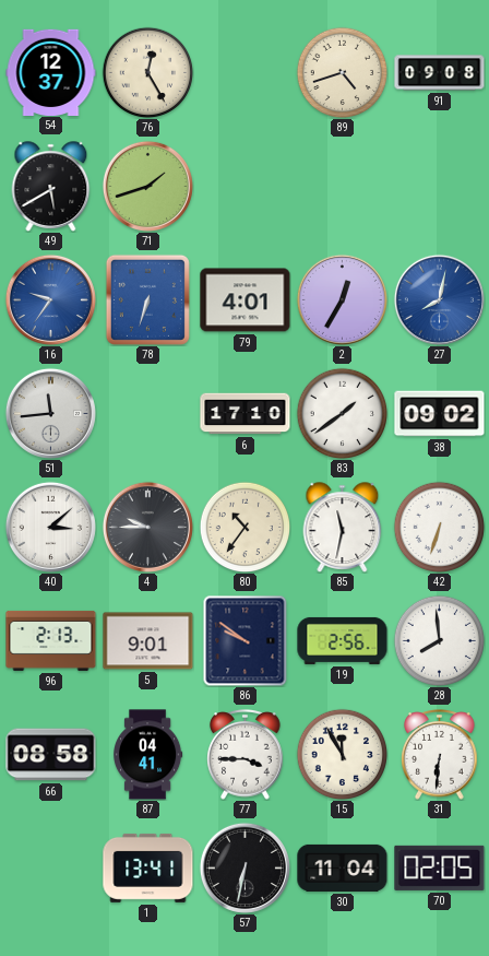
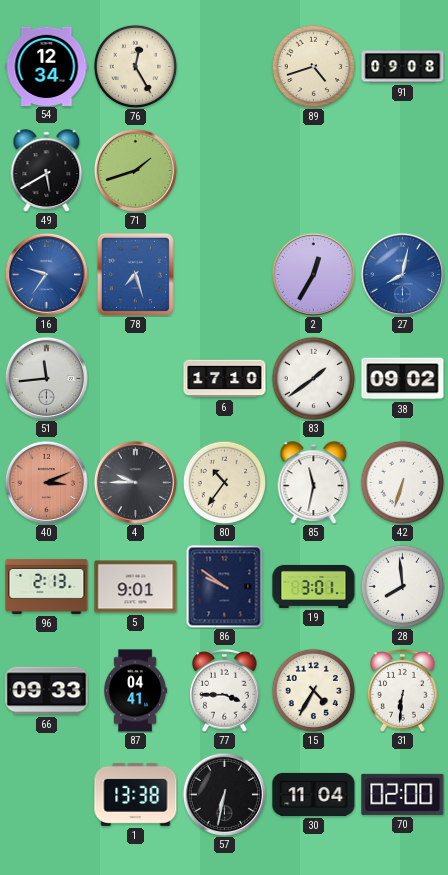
54: 12:37 -> 12:34
78: 6:33 -> 7:27
79: 4:01 -> none
40: 3:08 -> 3:11
40 dial: white -> salmon
19: 2:56 -> 3:01
66: 08:58 -> 09:33
15: 11:55 -> 4:35
1: 13:41 -> 13:38
70: 02:05 -> 02:00
